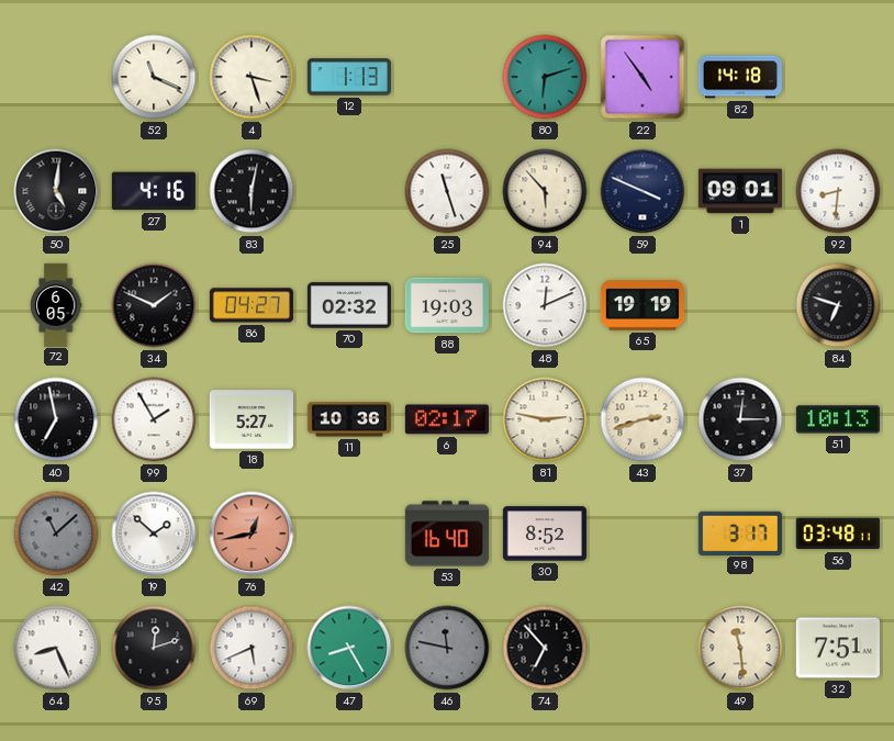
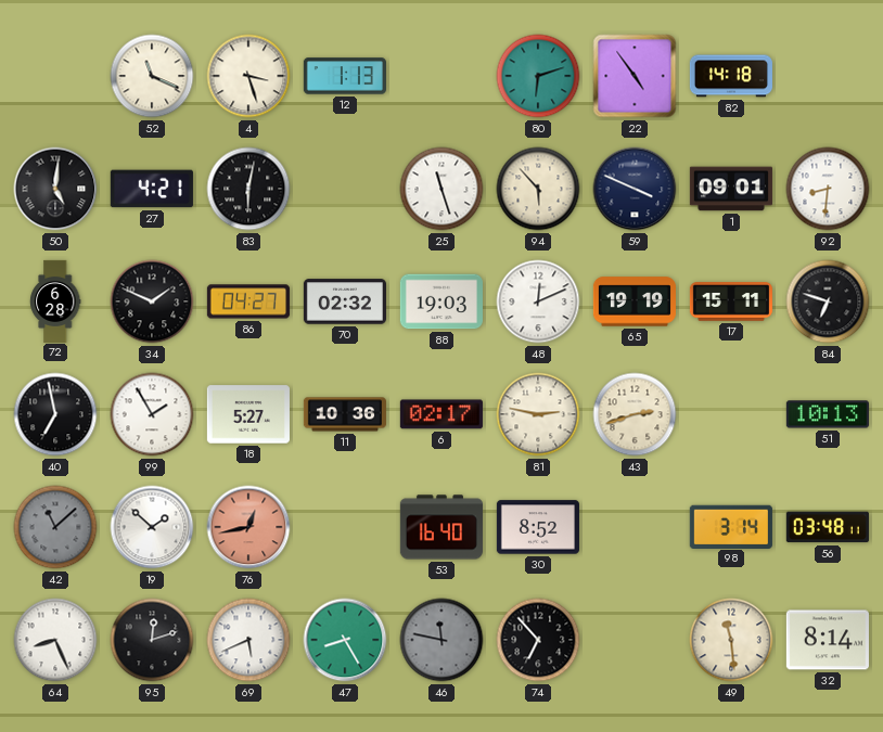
27: 4:16 -> 4:21
72: 6:05 -> 6:28
17: none -> 15:11
37: 12:15 -> none
98: 3:17 -> 3:14
32: 7:51 -> 8:14
